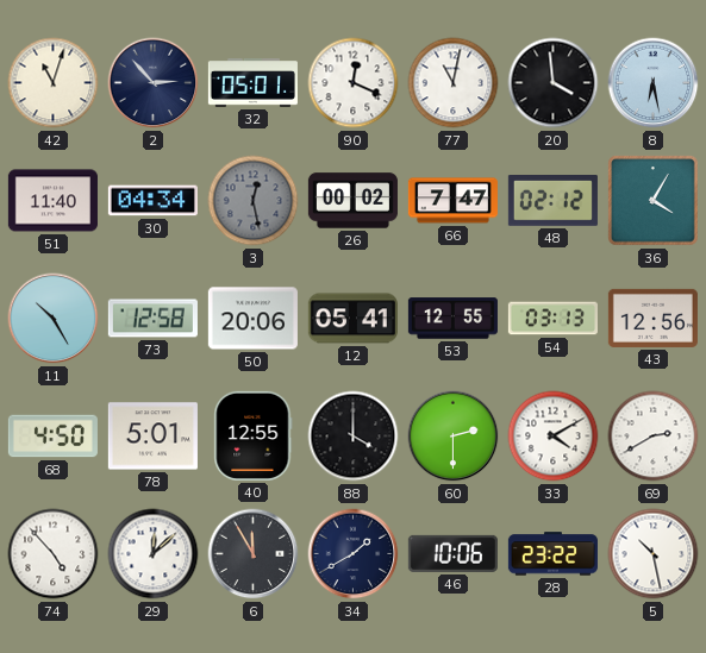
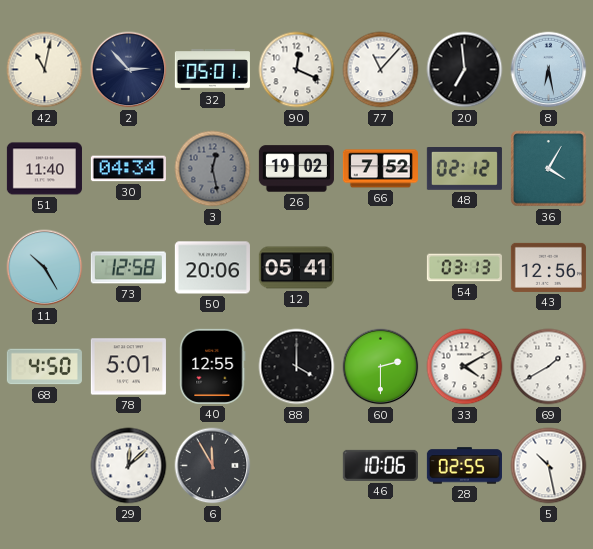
42: 11:03 -> 11:02
77: 11:02 -> 11:07
20: 3:59 -> 6:59
26: 00:02 -> 19:02
66: 7:47 -> 7:52
53: 12:55 -> none
69: 2:40 -> 1:40
74: 4:53 -> none
34: 1:40 -> none
28: 23:22 -> 02:55
